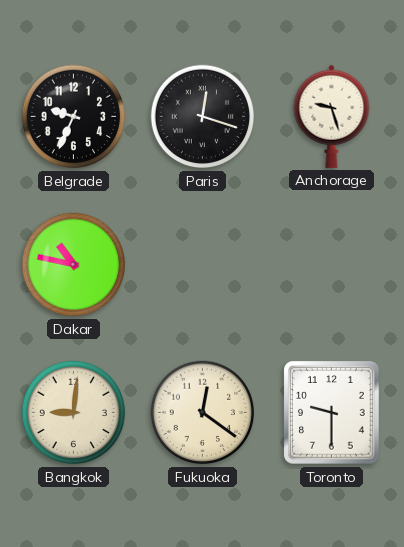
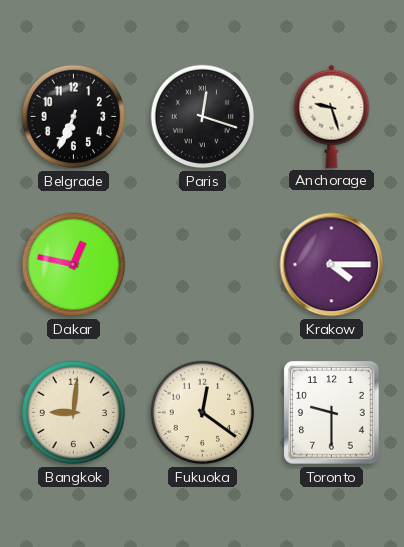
Belgrade: 9:34 -> 6:34
Dakar: 10:47 -> 12:47
Krakow: none -> 4:15
